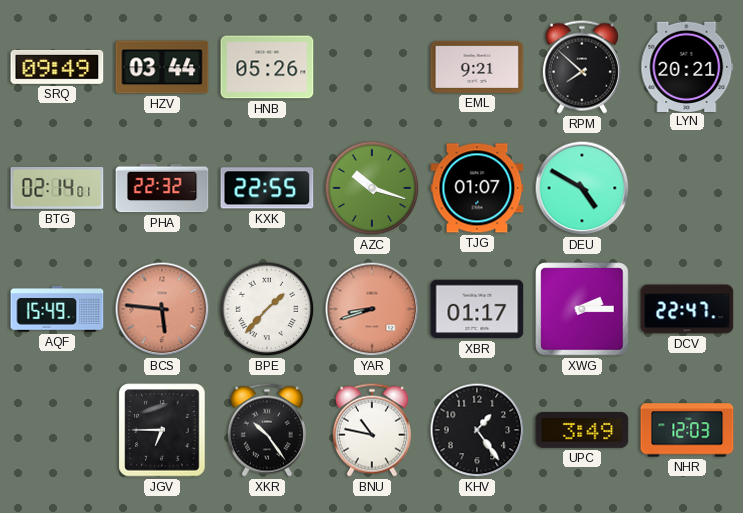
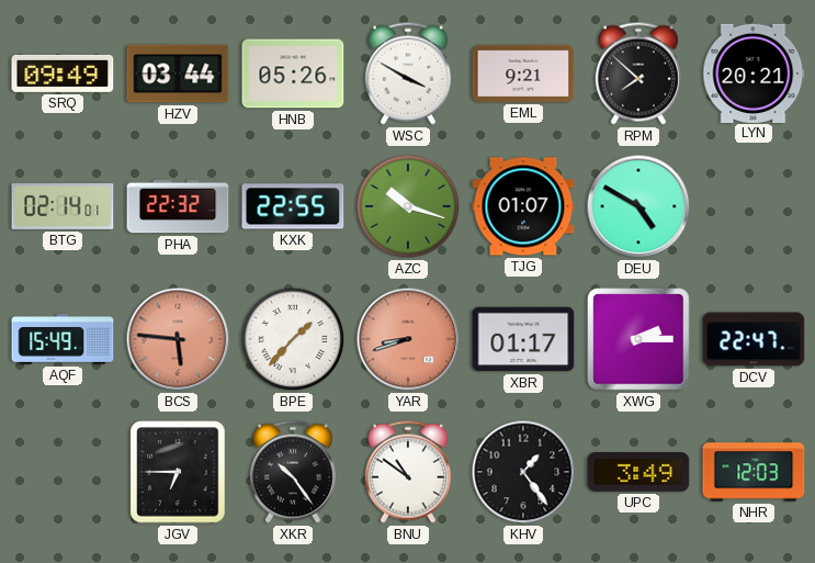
WSC: none -> 3:50
BNU: 10:47 -> 10:51
